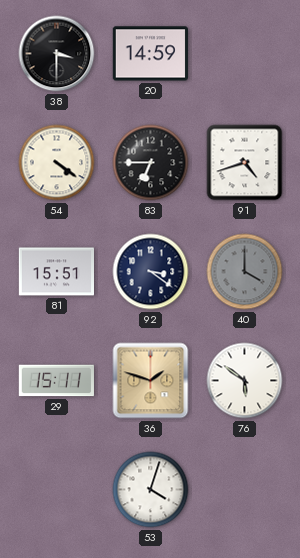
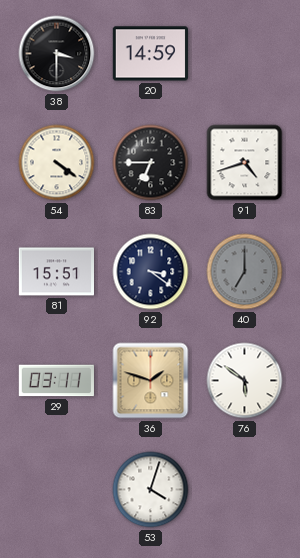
40: 4:00 -> 7:00
29: 15:11 -> 03:11
